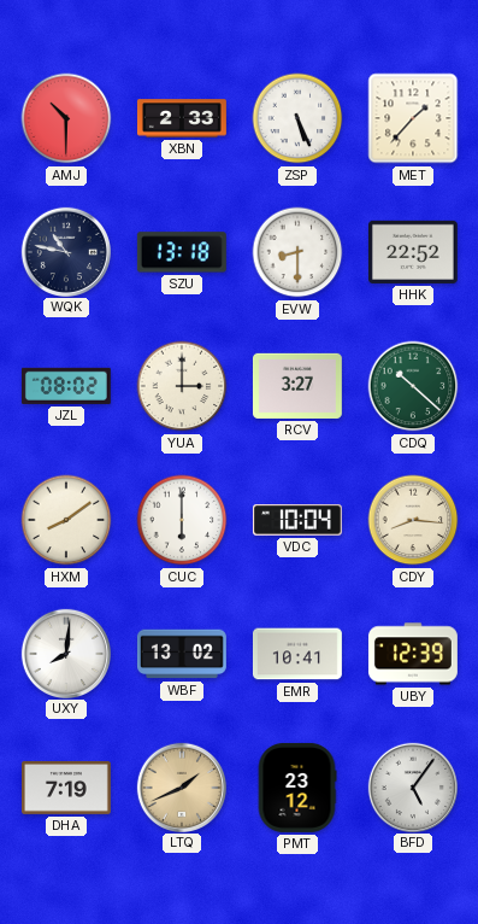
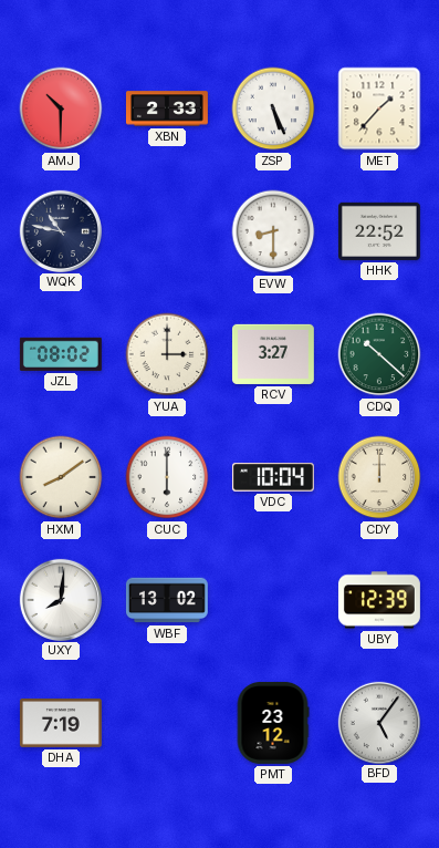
SZU: 13:18 -> none
CDY: 8:16 -> 12:00
EMR: 10:41 -> none
LTQ: 1:41 -> none
